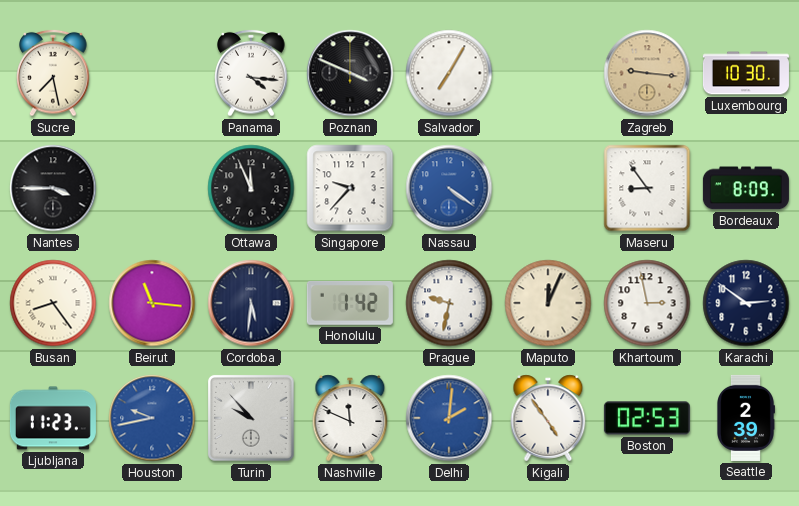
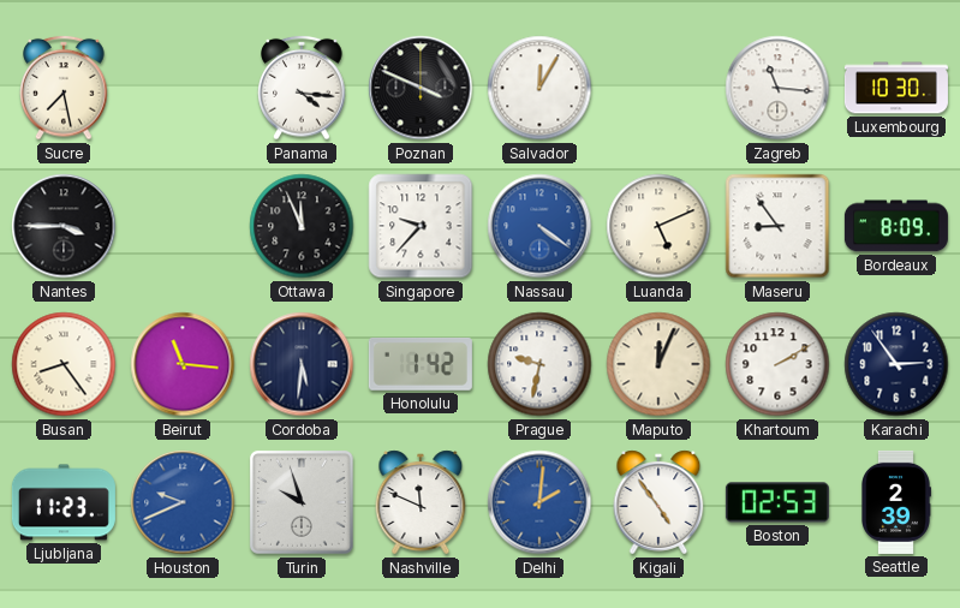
Salvador: 7:05 -> 12:05
Zagreb: 9:16 -> 11:16
Zagreb dial: champagne -> white
Luanda: none -> 5:11
Khartoum: 2:58 -> 2:10
Karachi: 2:51 -> 2:54
Houston: 9:43 -> 9:41
Turin: 9:53 -> 9:57
